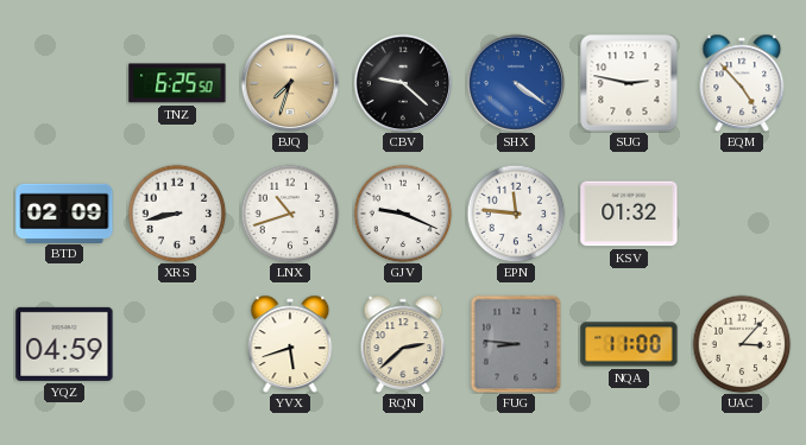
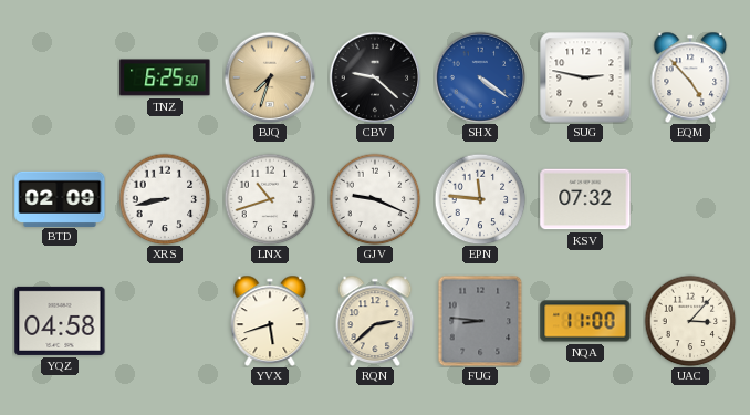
KSV: 01:32 -> 07:32
YQZ: 04:59 -> 04:58
